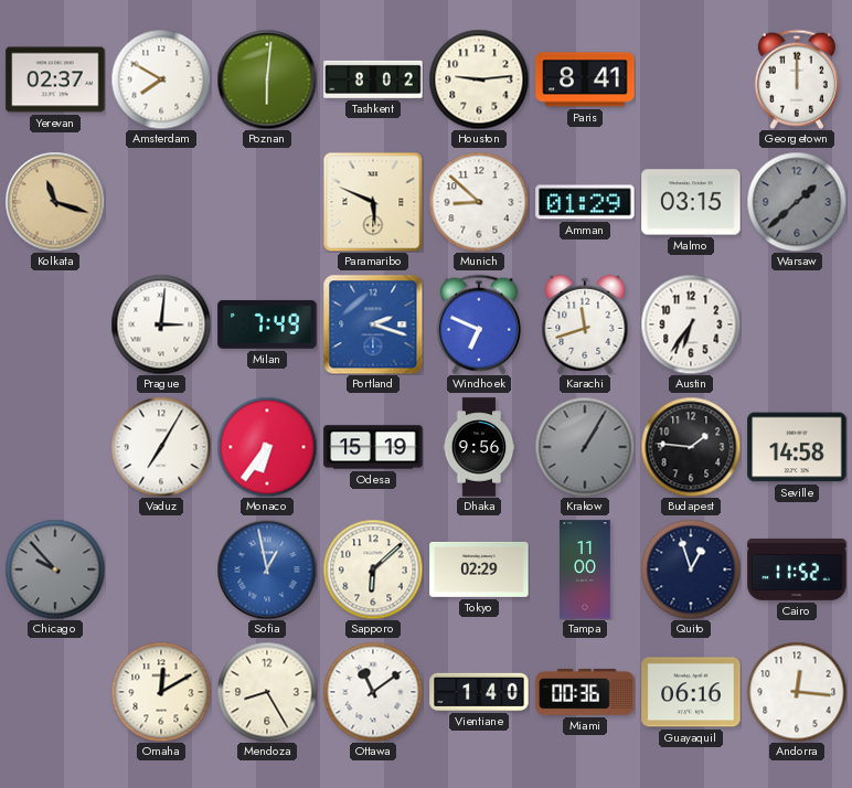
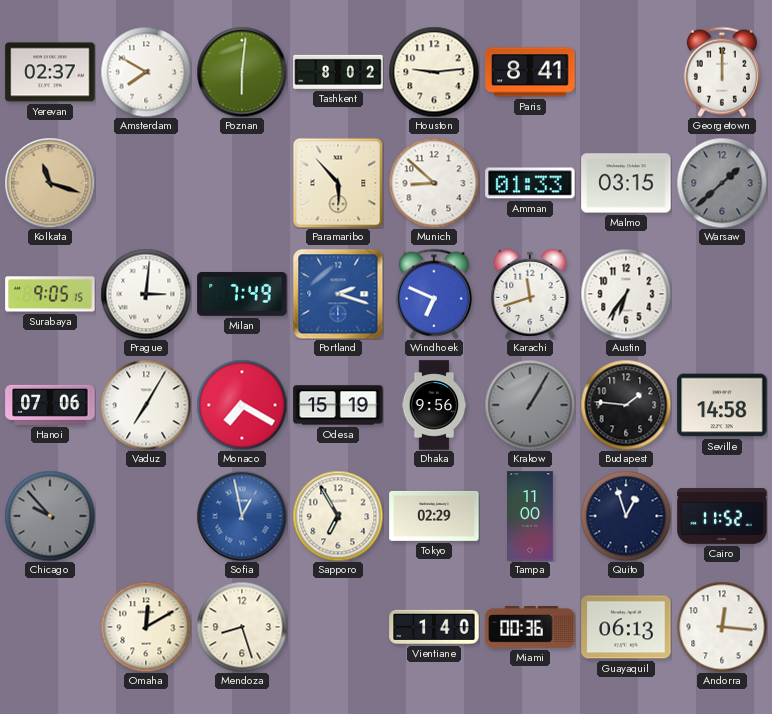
Paramaribo: 5:49 -> 5:53
Amman: 01:29 -> 01:33
Surabaya: none -> 9:05
Hanoi: none -> 07:06
Monaco: 6:36 -> 7:20
Sapporo: 6:08 -> 6:55
Mendoza: 8:25 -> 8:27
Ottawa: 11:09 -> none
Guayaquil: 06:16 -> 06:13
